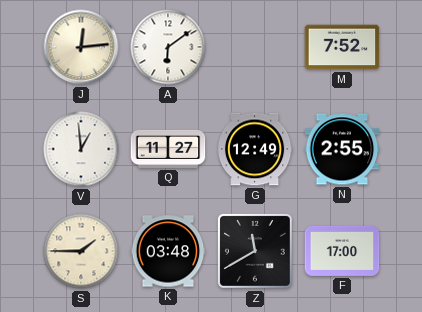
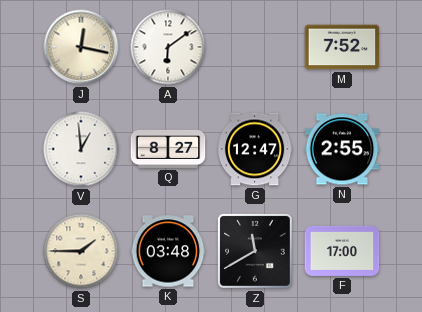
J: 12:14 -> 12:17
Q: 11:27 -> 8:27
G: 12:49 -> 12:47
